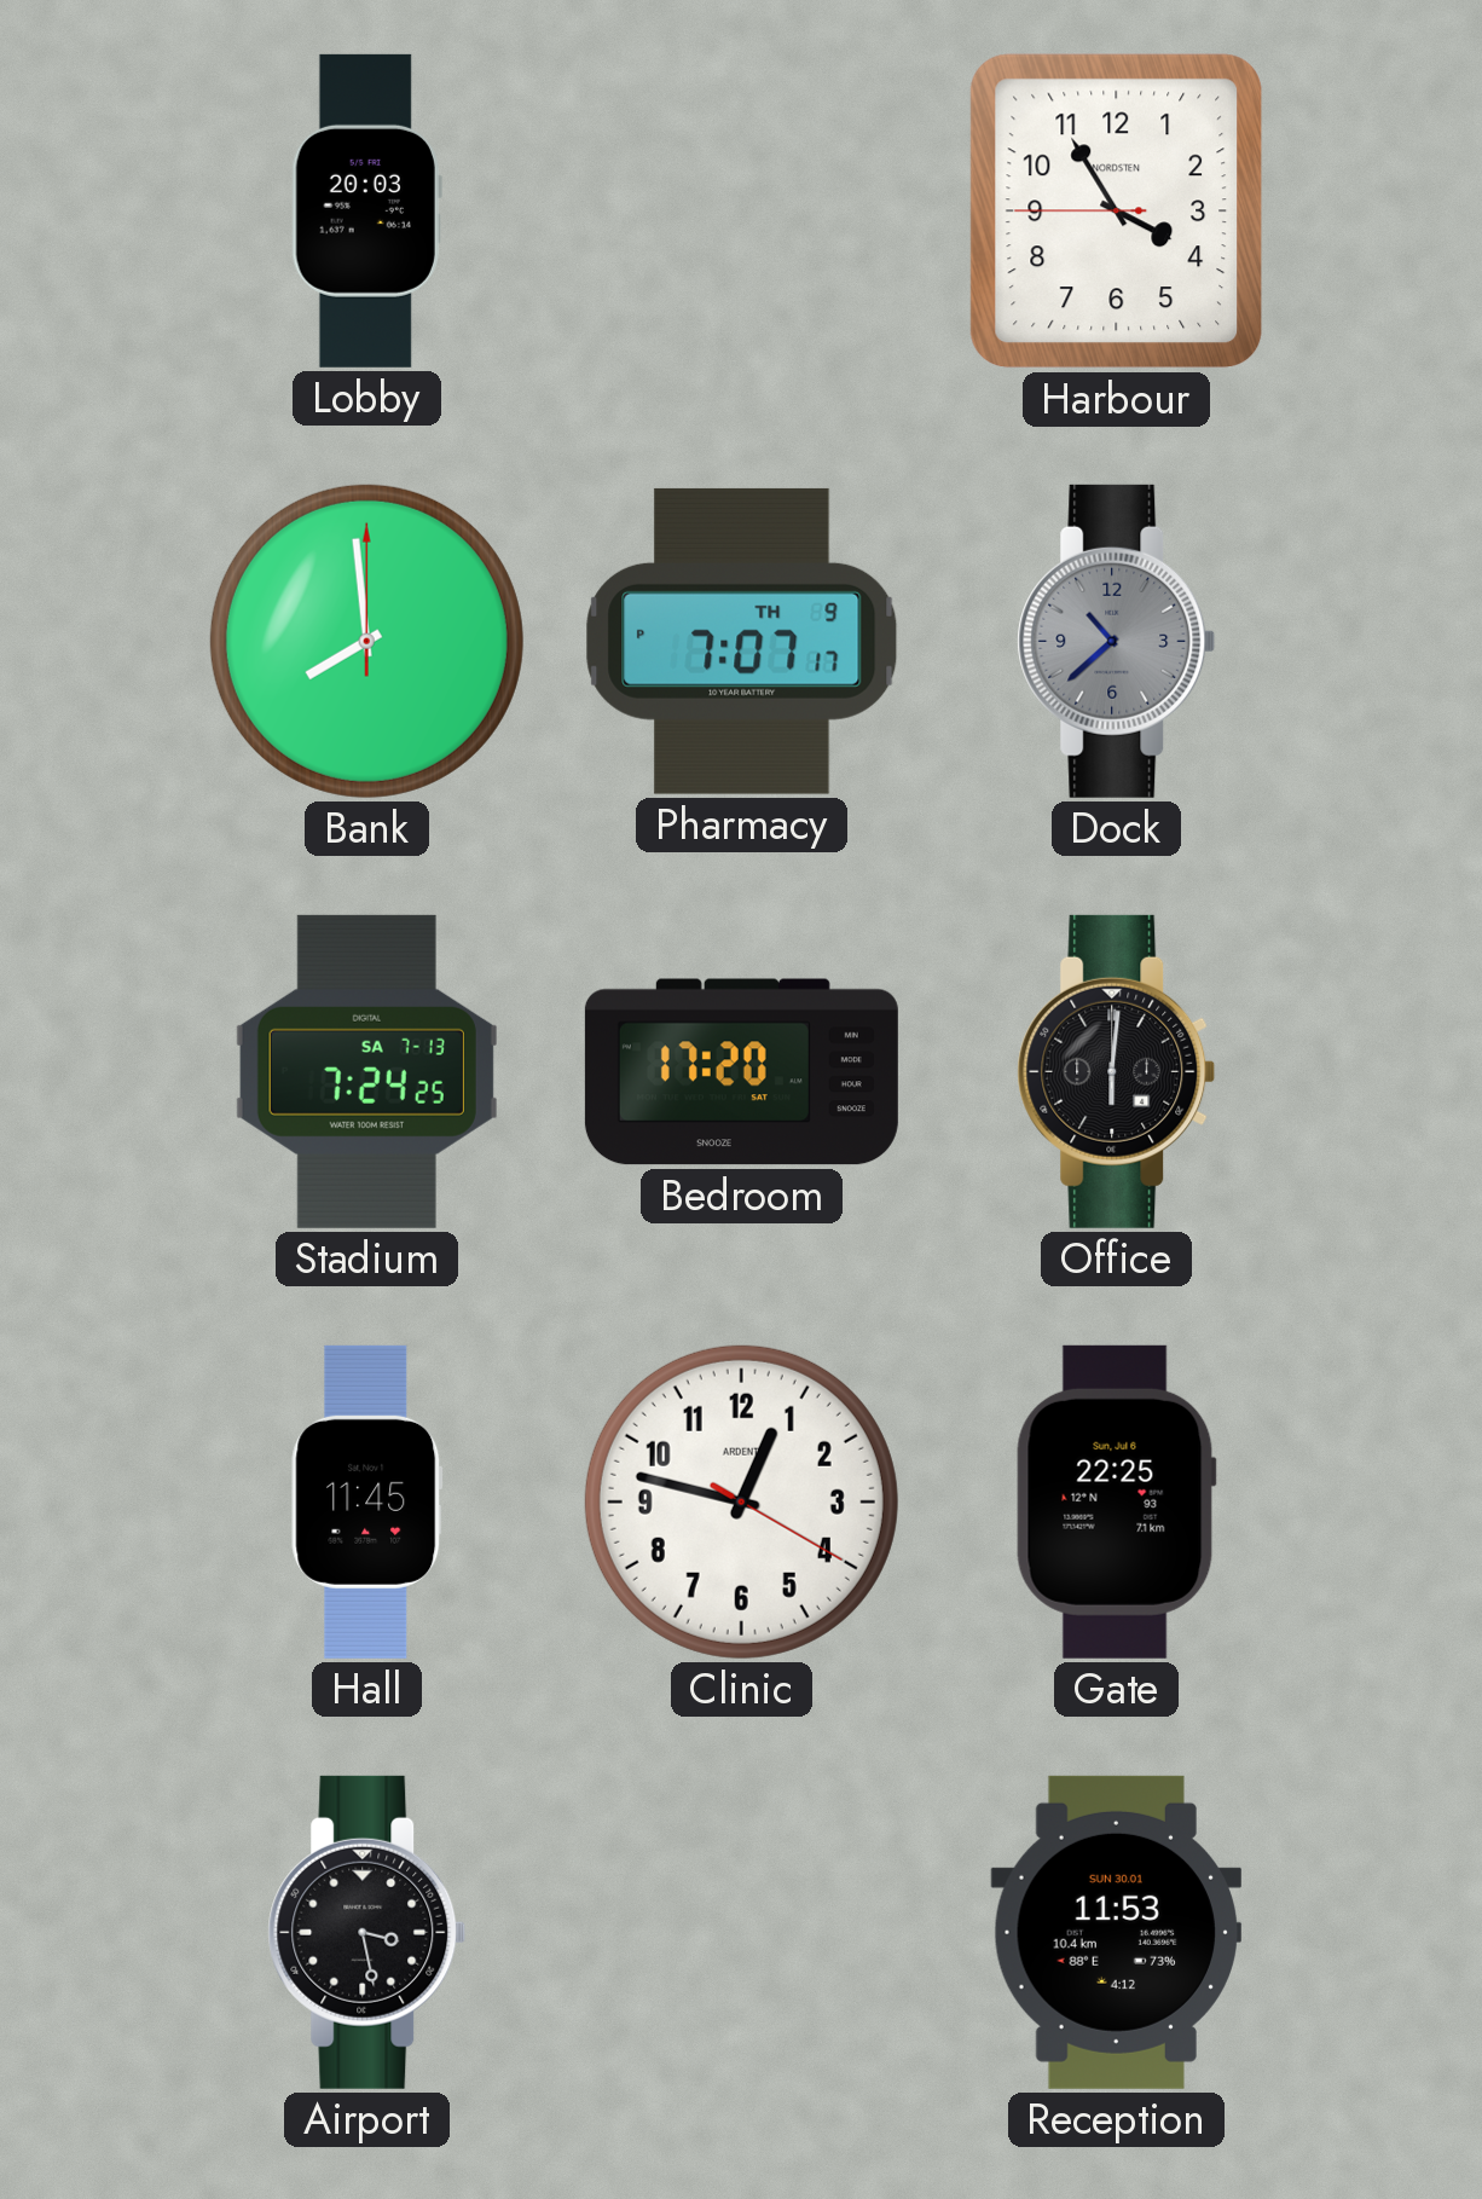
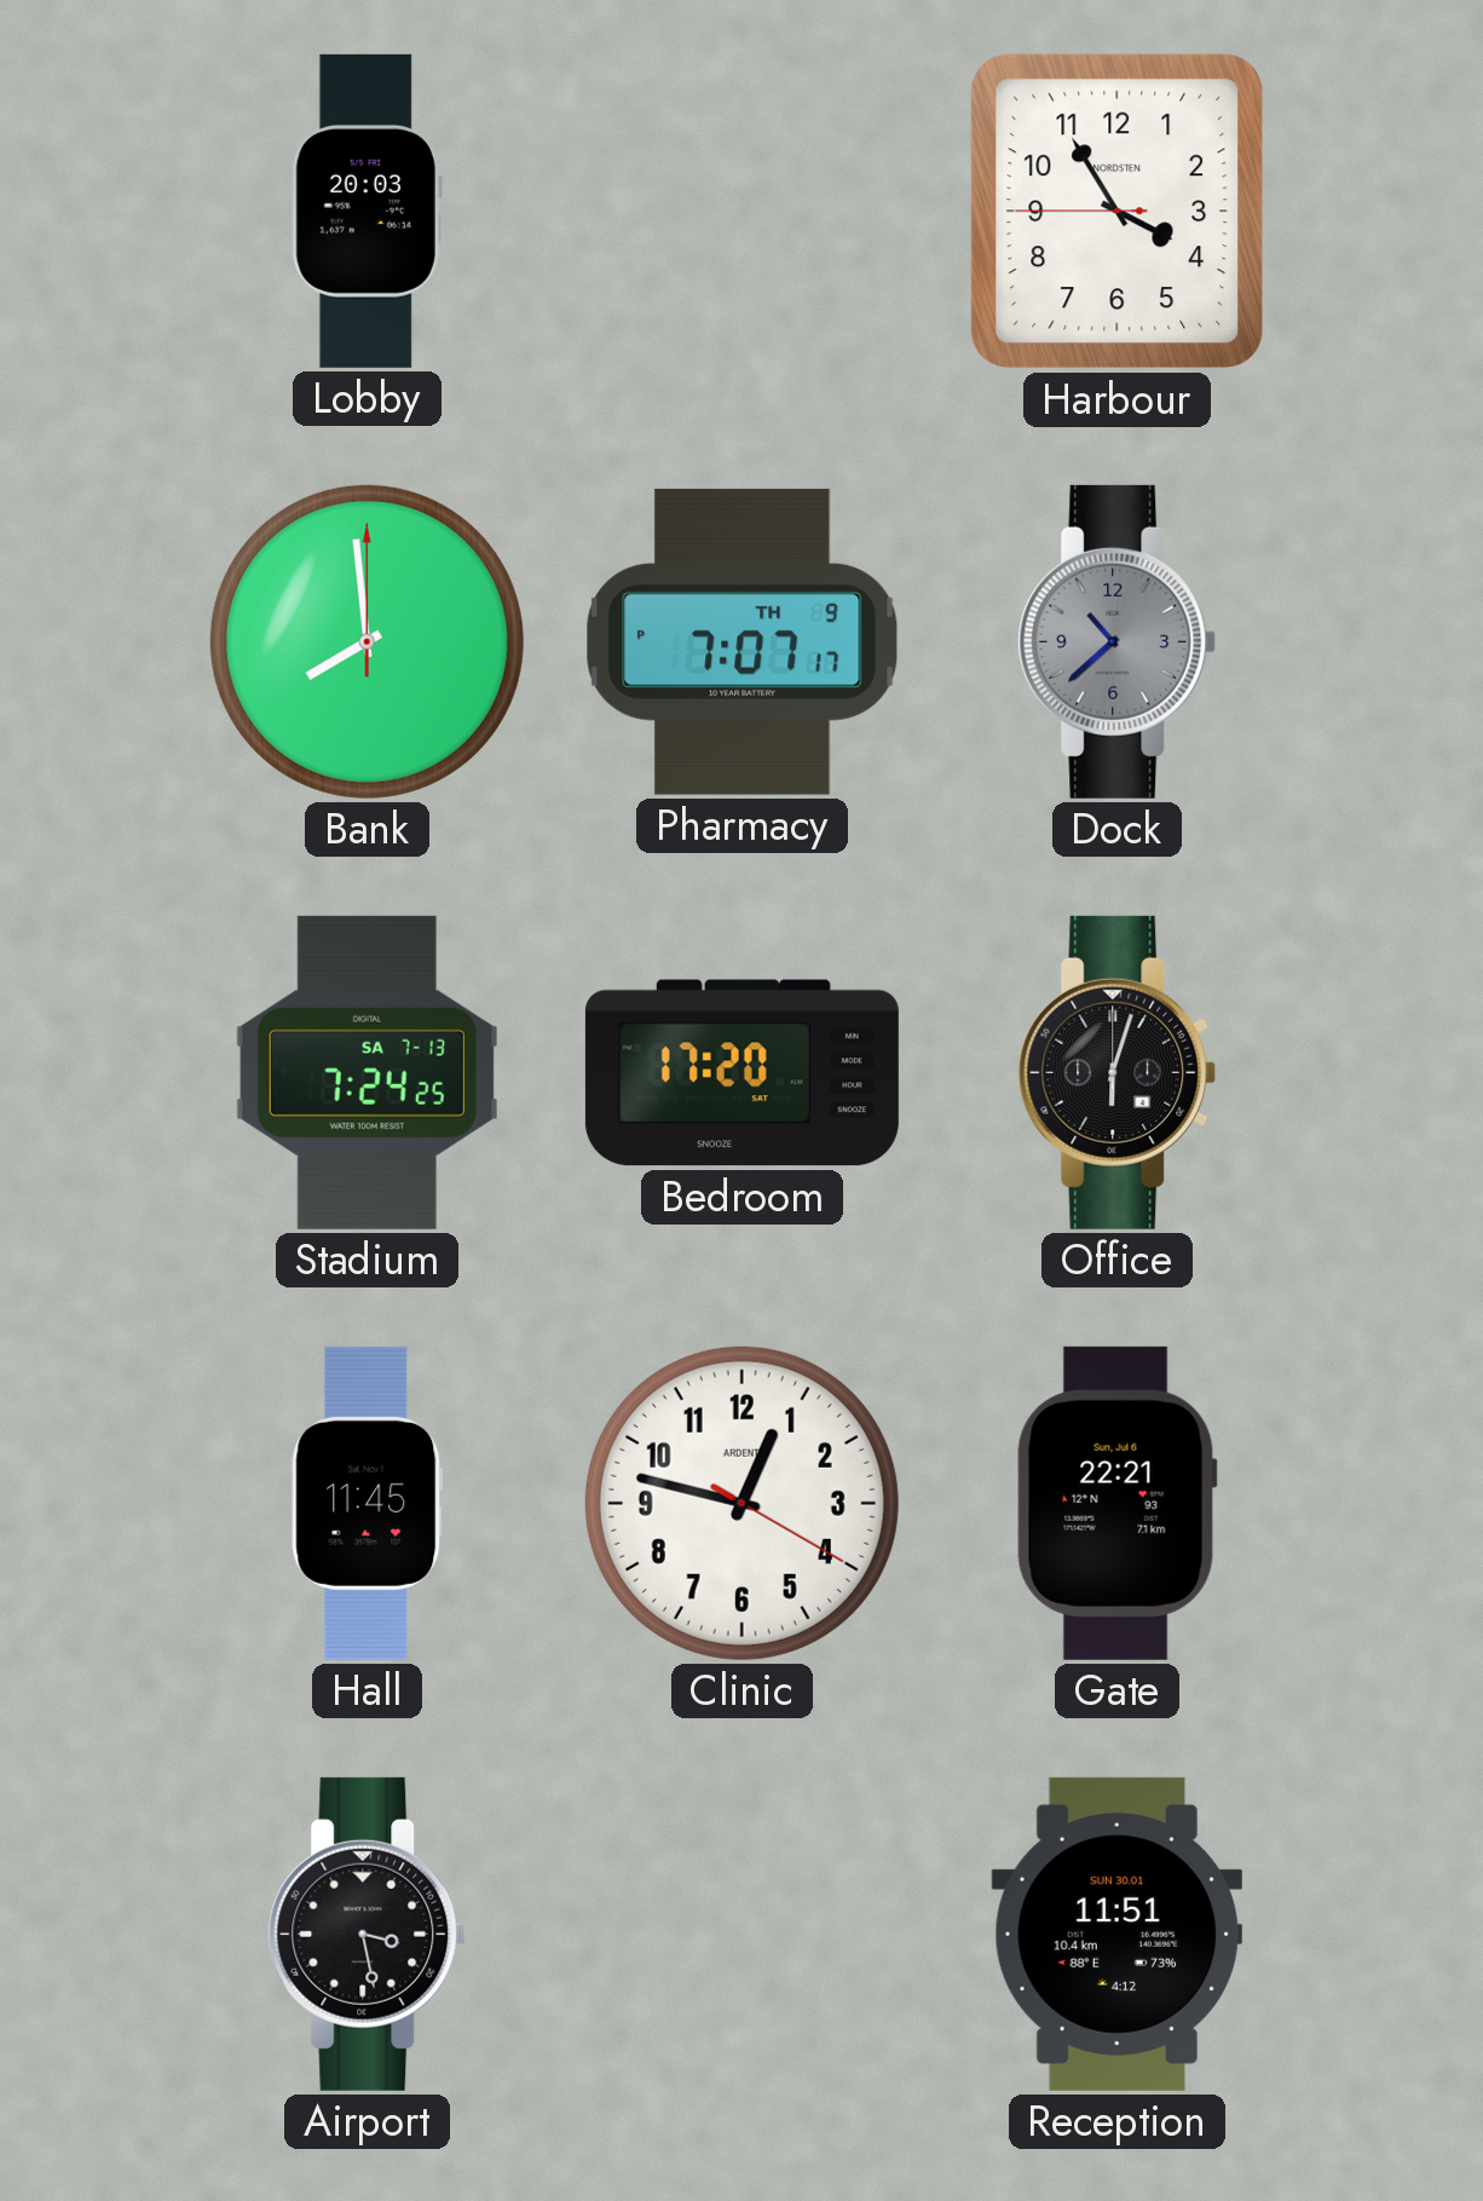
Office: 6:01 -> 6:03
Gate: 22:25 -> 22:21
Reception: 11:53 -> 11:51
